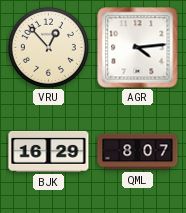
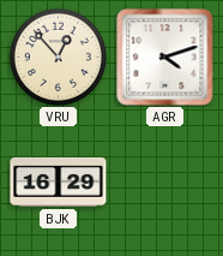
AGR: 4:14 -> 4:12
QML: 8:07 -> none
